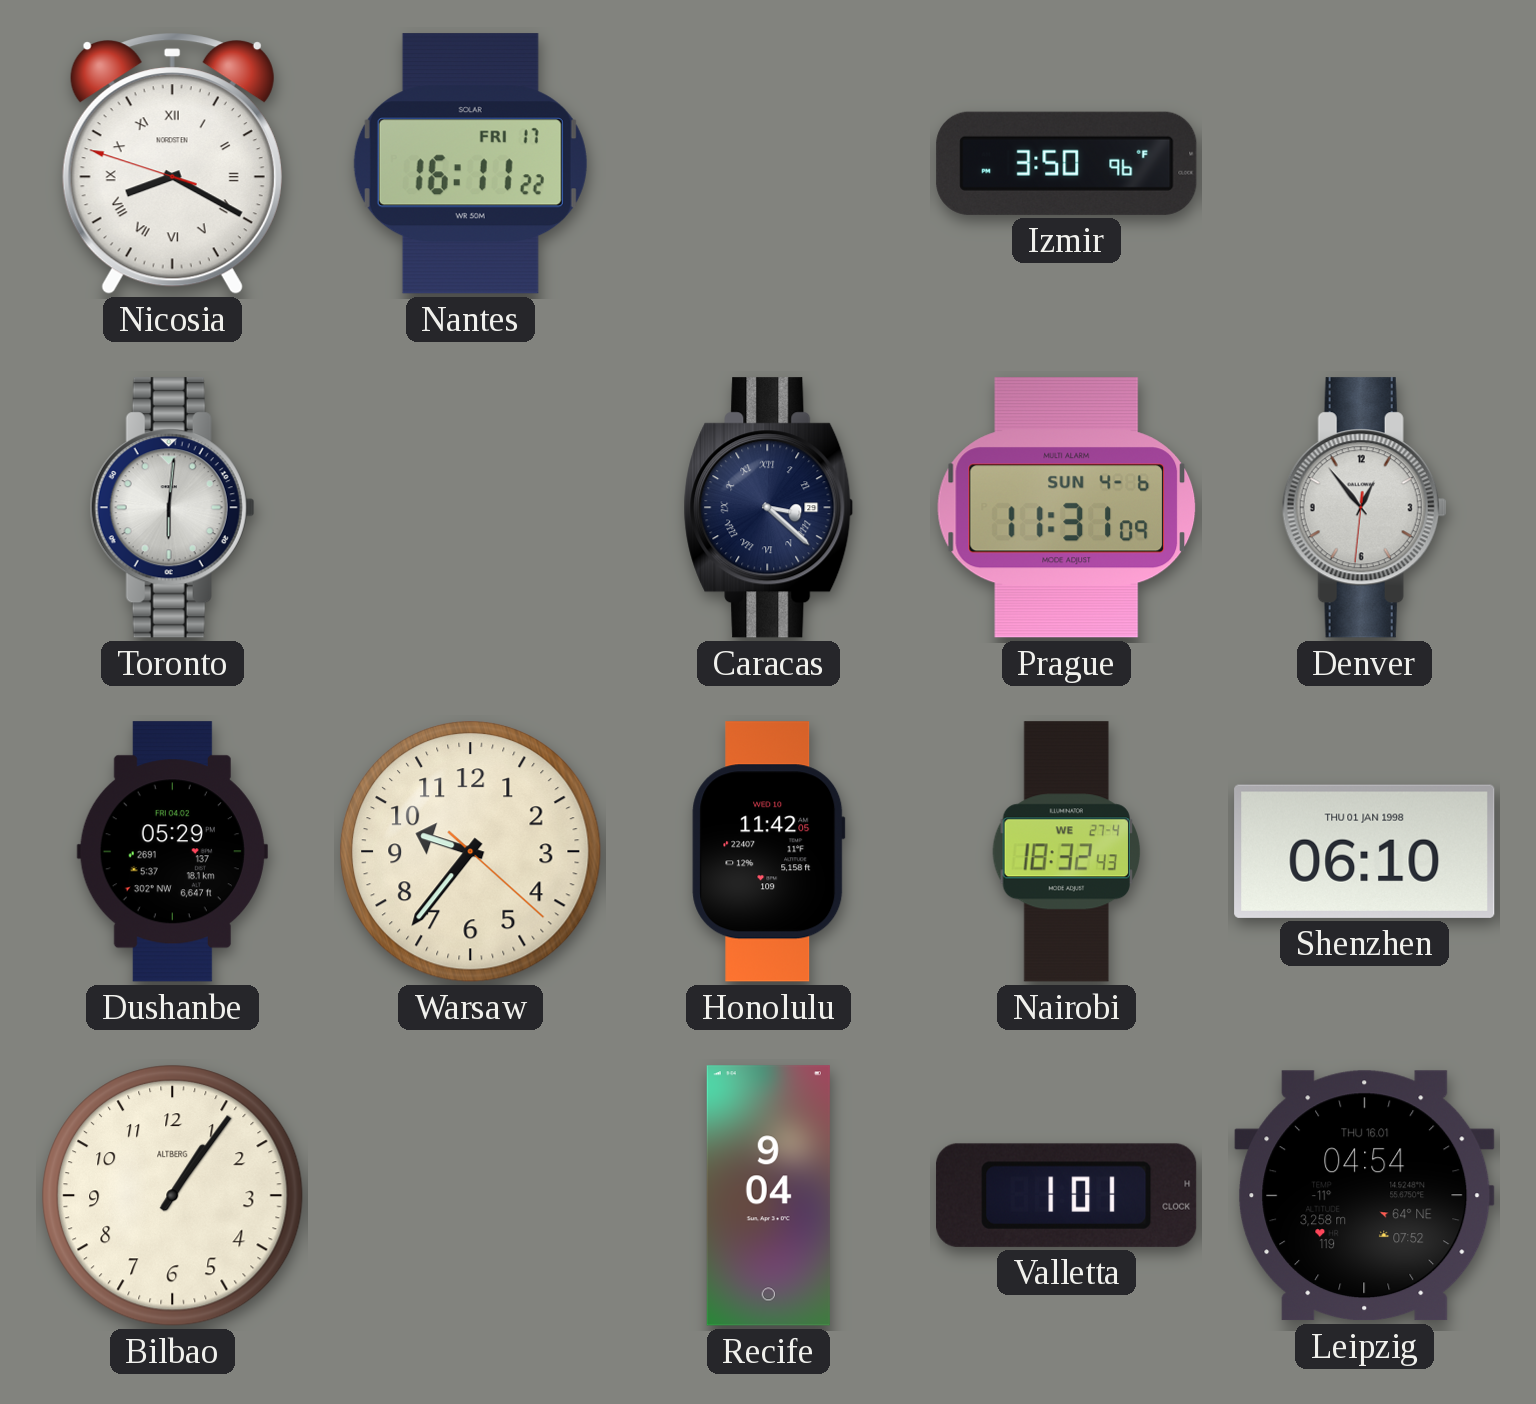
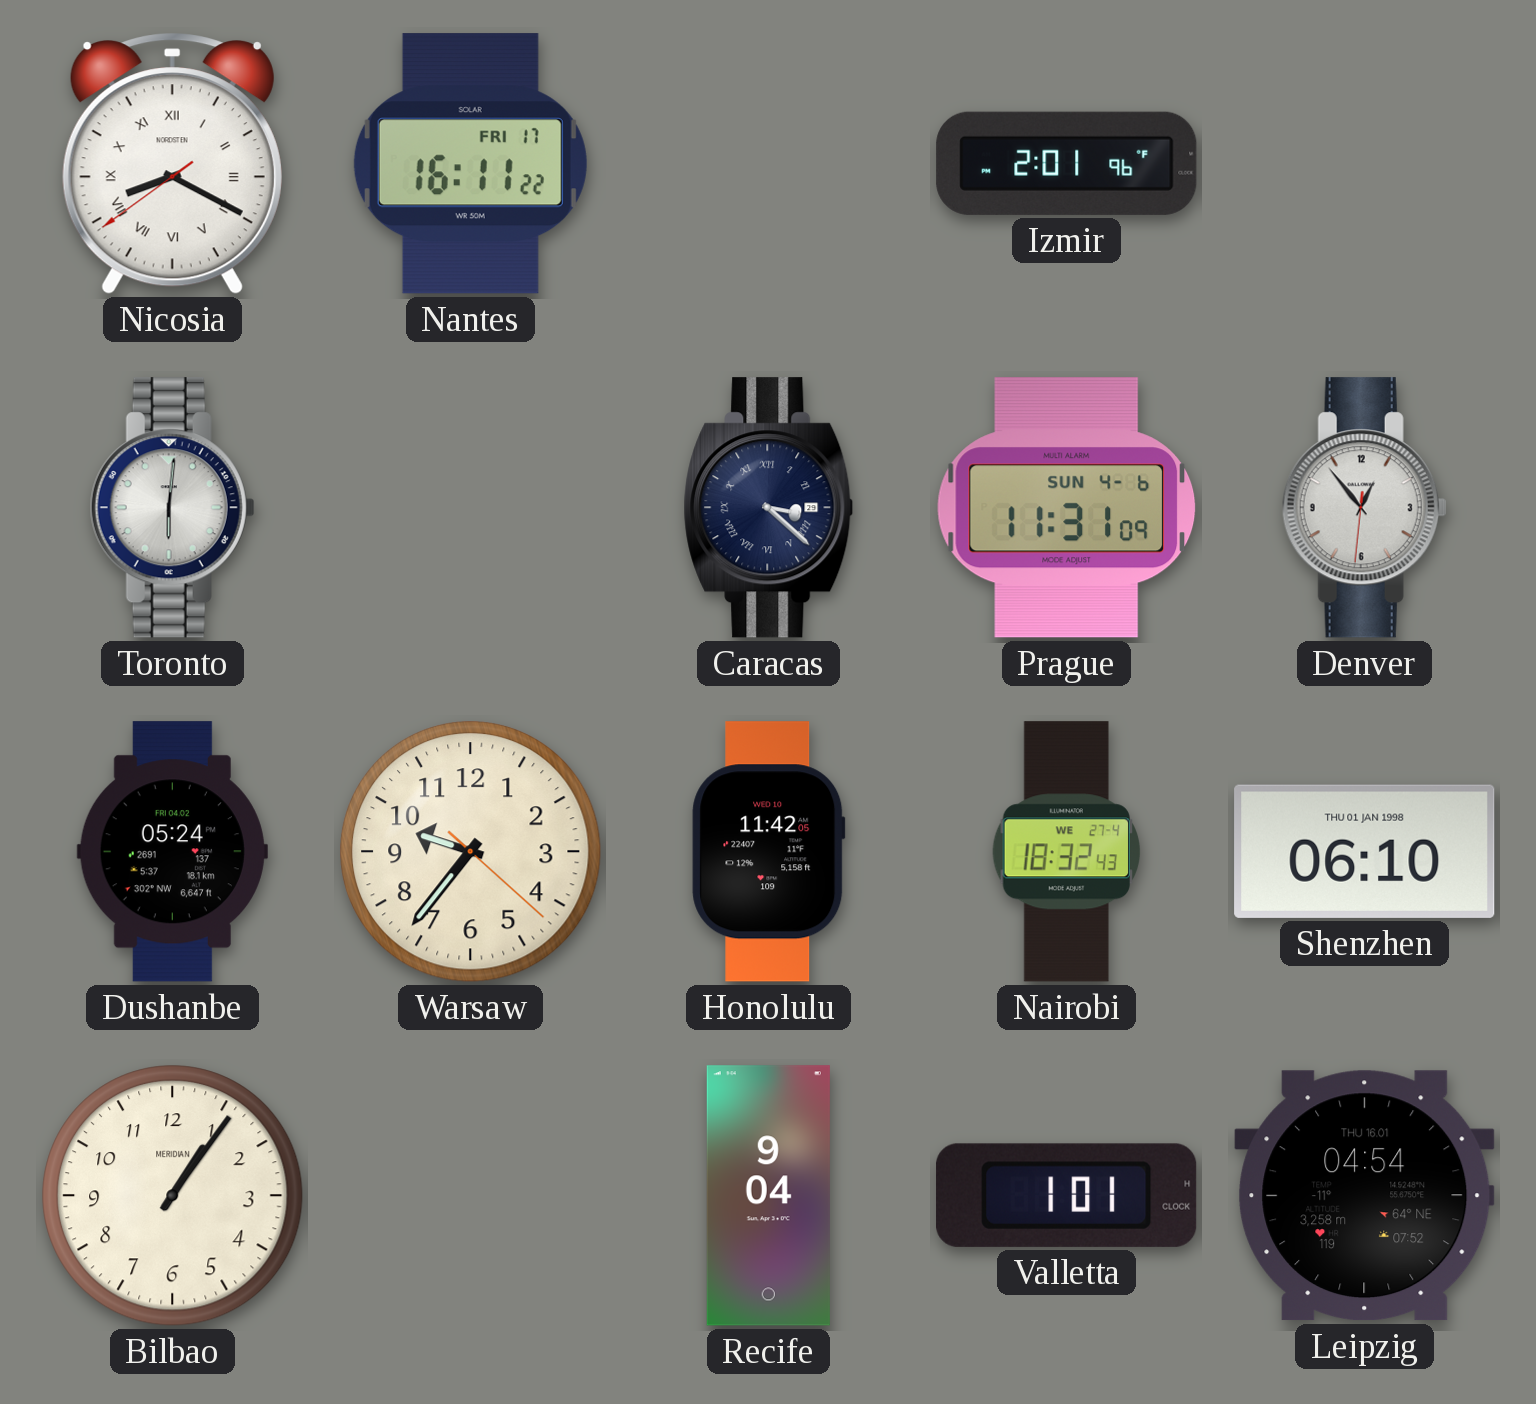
Nicosia: 8:19:48 -> 8:19:39
Izmir: 3:50 -> 2:01
Dushanbe: 05:29 -> 05:24
Bilbao brand: ALTBERG -> MERIDIAN
